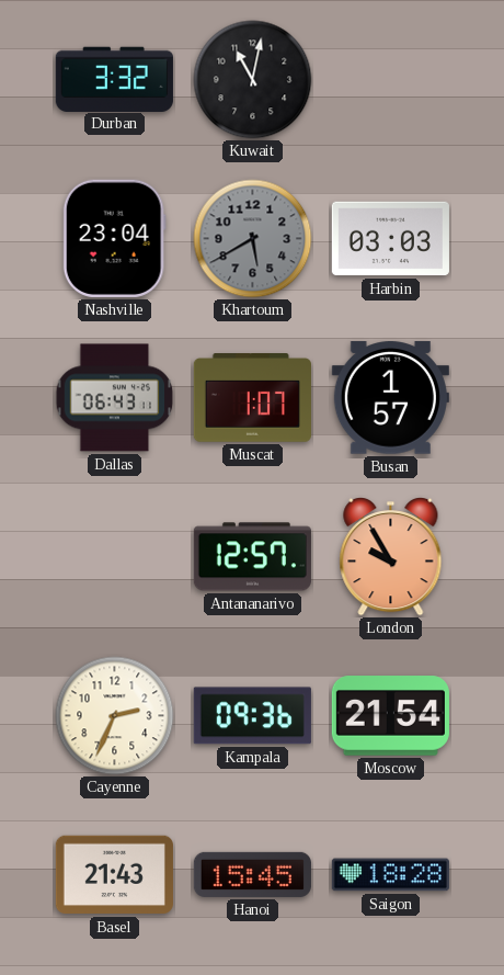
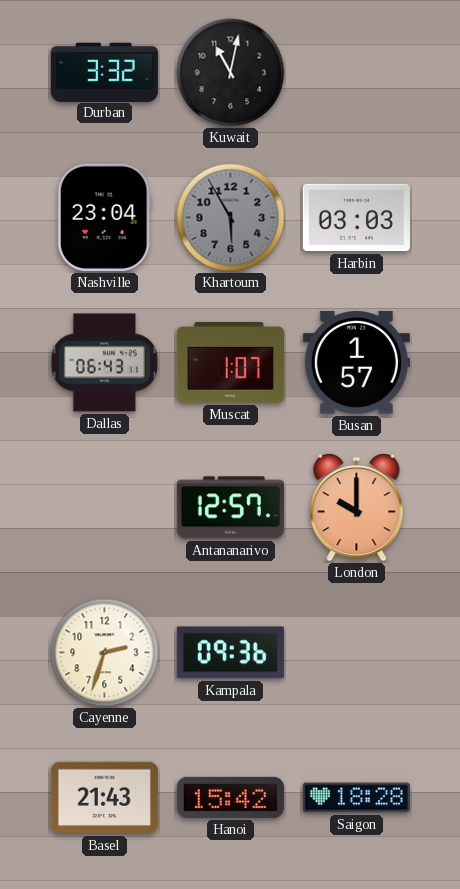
Khartoum: 5:40 -> 5:55
London: 9:55 -> 10:00
Cayenne: 2:34 -> 2:33
Moscow: 21:54 -> none
Hanoi: 15:45 -> 15:42
